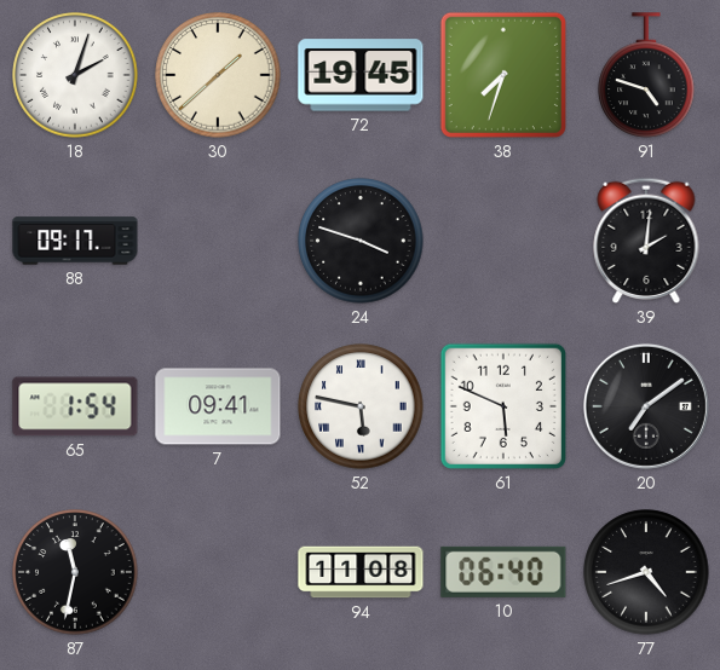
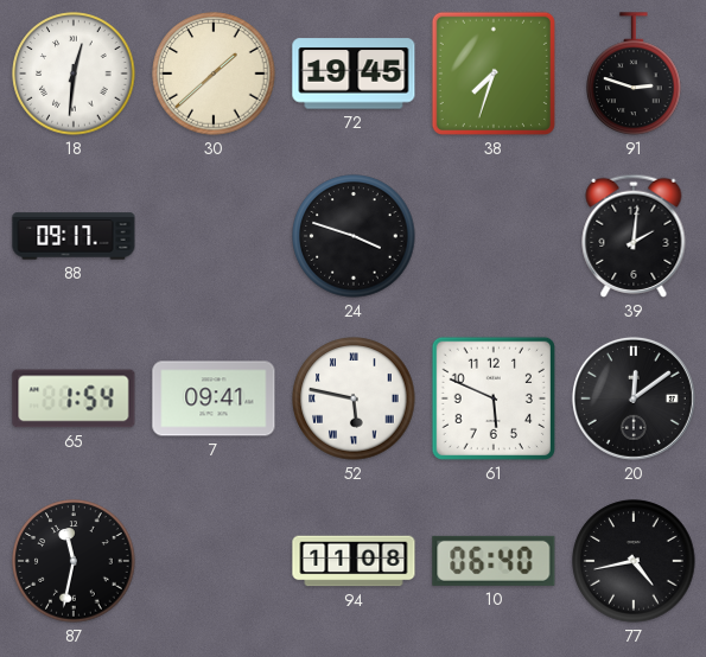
18: 2:03 -> 12:31
91: 4:48 -> 2:48
20: 7:09 -> 12:09
77: 4:42 -> 4:43
